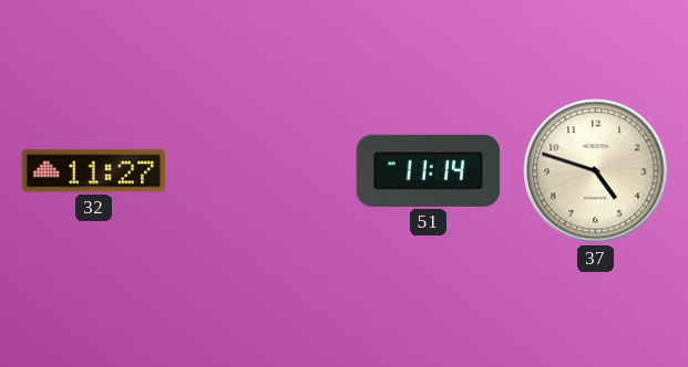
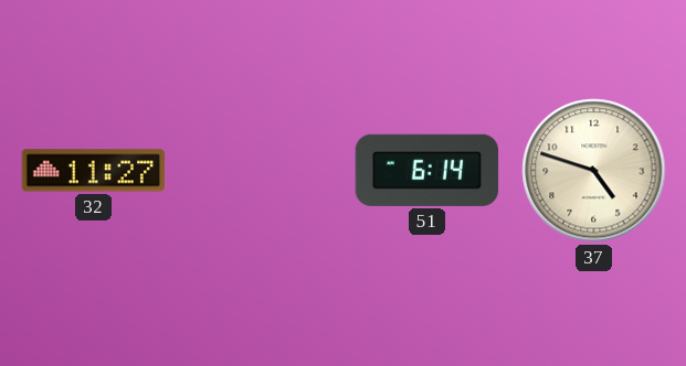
51: 11:14 -> 6:14
